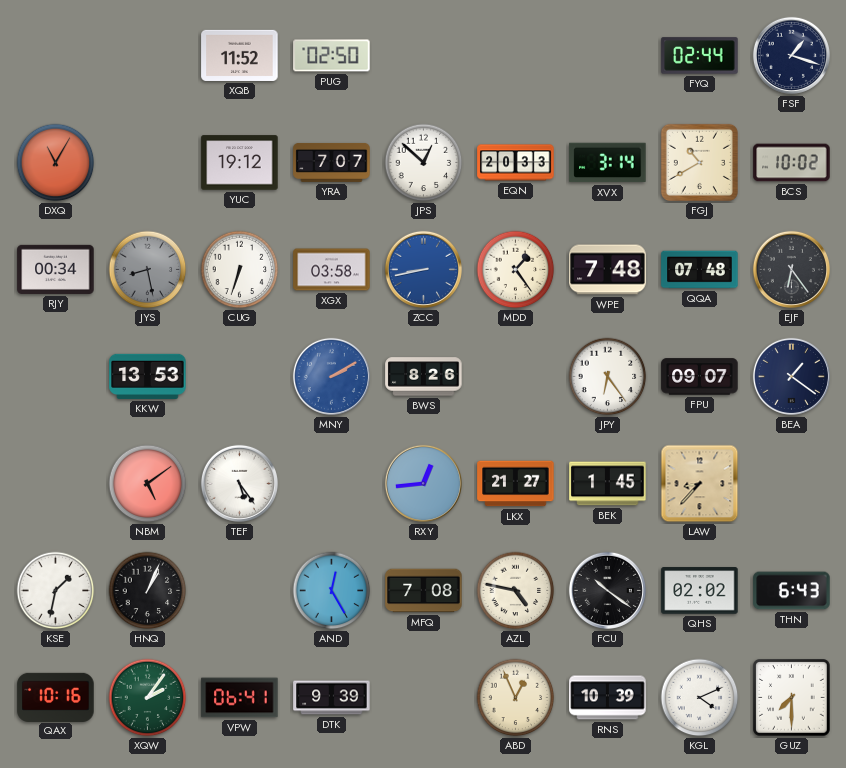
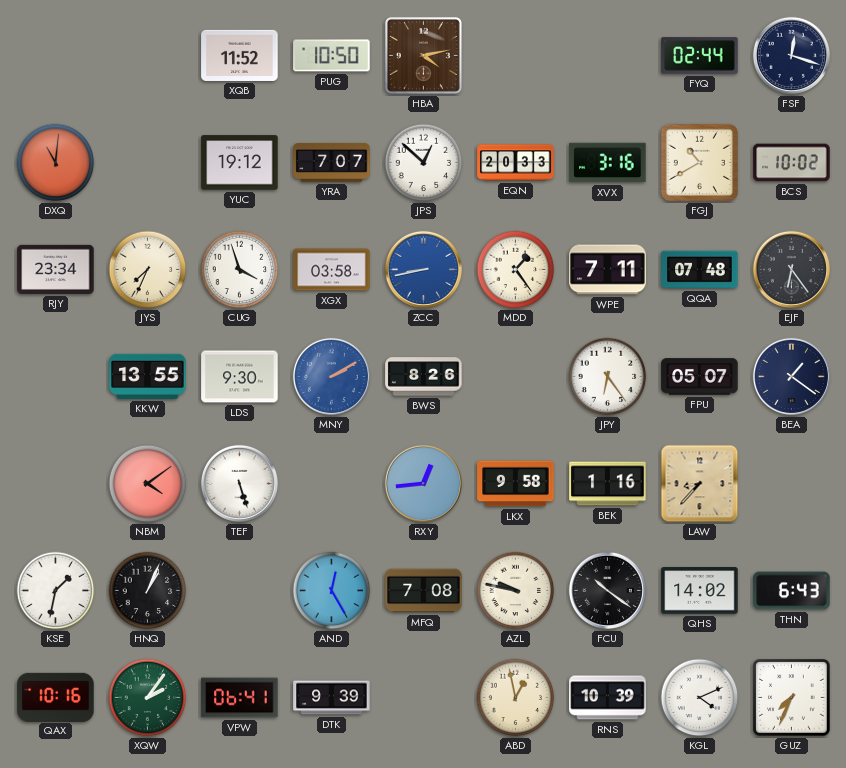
PUG: 02:50 -> 10:50
HBA: none -> 4:13
FSF: 1:18 -> 12:18
DXQ: 11:05 -> 11:01
XVX: 3:14 -> 3:16
RJY: 00:34 -> 23:34
JYS: 8:28 -> 7:34
JYS dial: grey -> cream
CUG: 6:33 -> 3:57
WPE: 7:48 -> 7:11
KKW: 13:53 -> 13:55
LDS: none -> 9:30
FPU: 09:07 -> 05:07
NBM: 5:09 -> 4:09
TEF: 5:24 -> 5:27
LKX: 21:27 -> 9:58
BEK: 1:45 -> 1:16
AZL: 4:47 -> 9:47
QHS: 02:02 -> 14:02
ABD: 12:56 -> 12:58
GUZ: 7:30 -> 7:34
